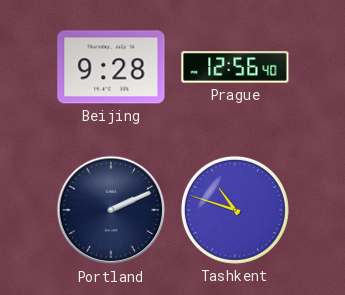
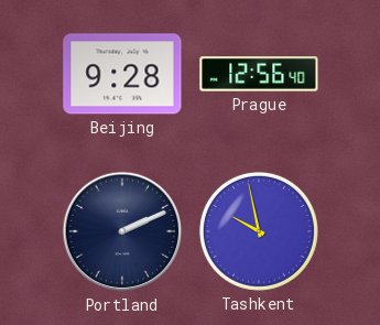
Tashkent: 10:48 -> 9:58
